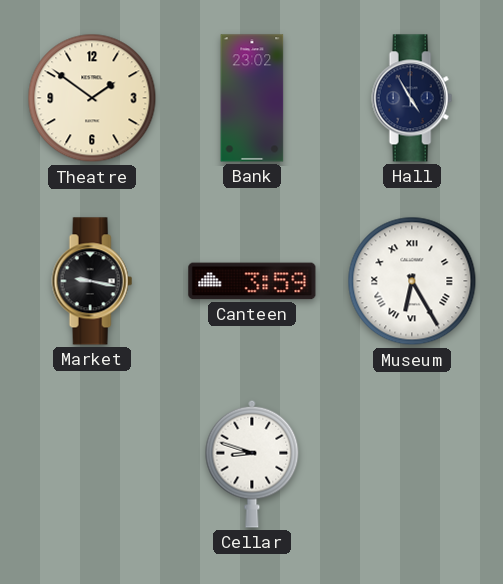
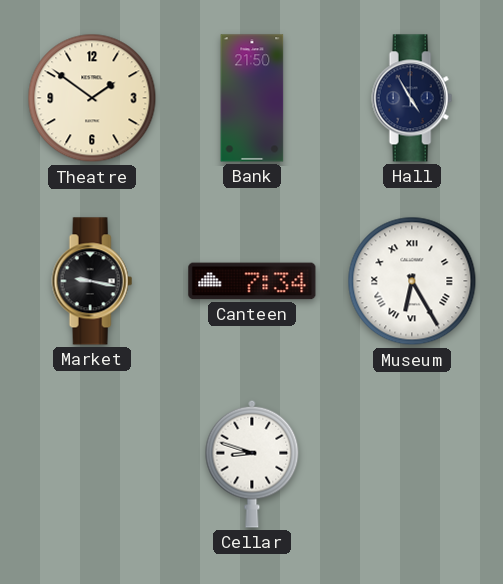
Bank: 23:02 -> 21:50
Canteen: 3:59 -> 7:34
